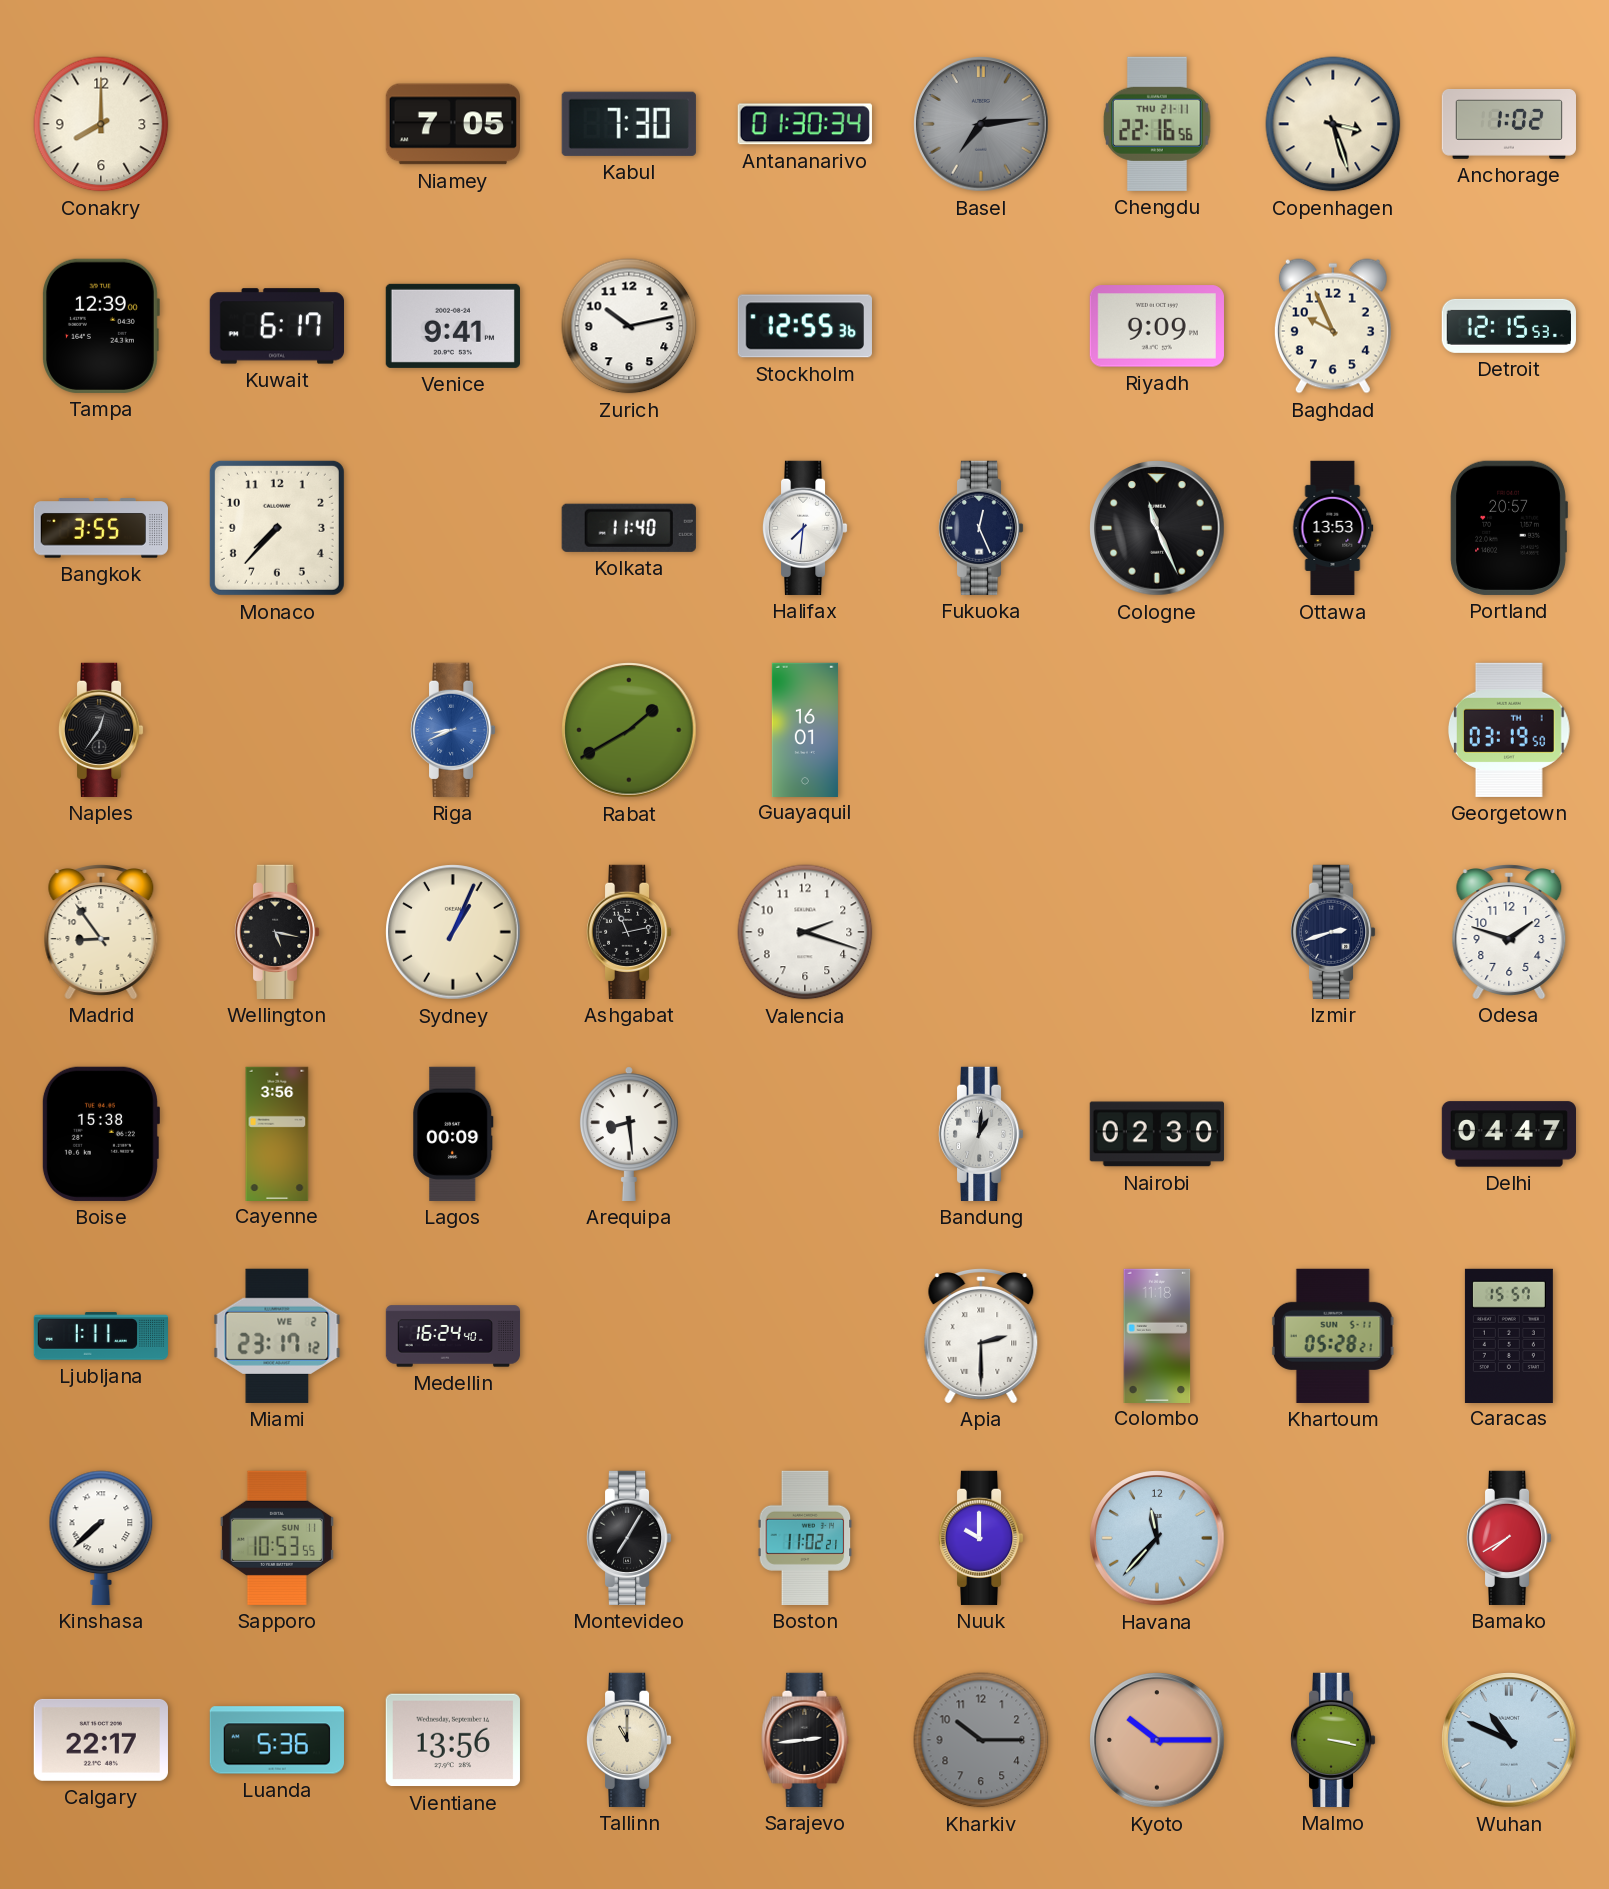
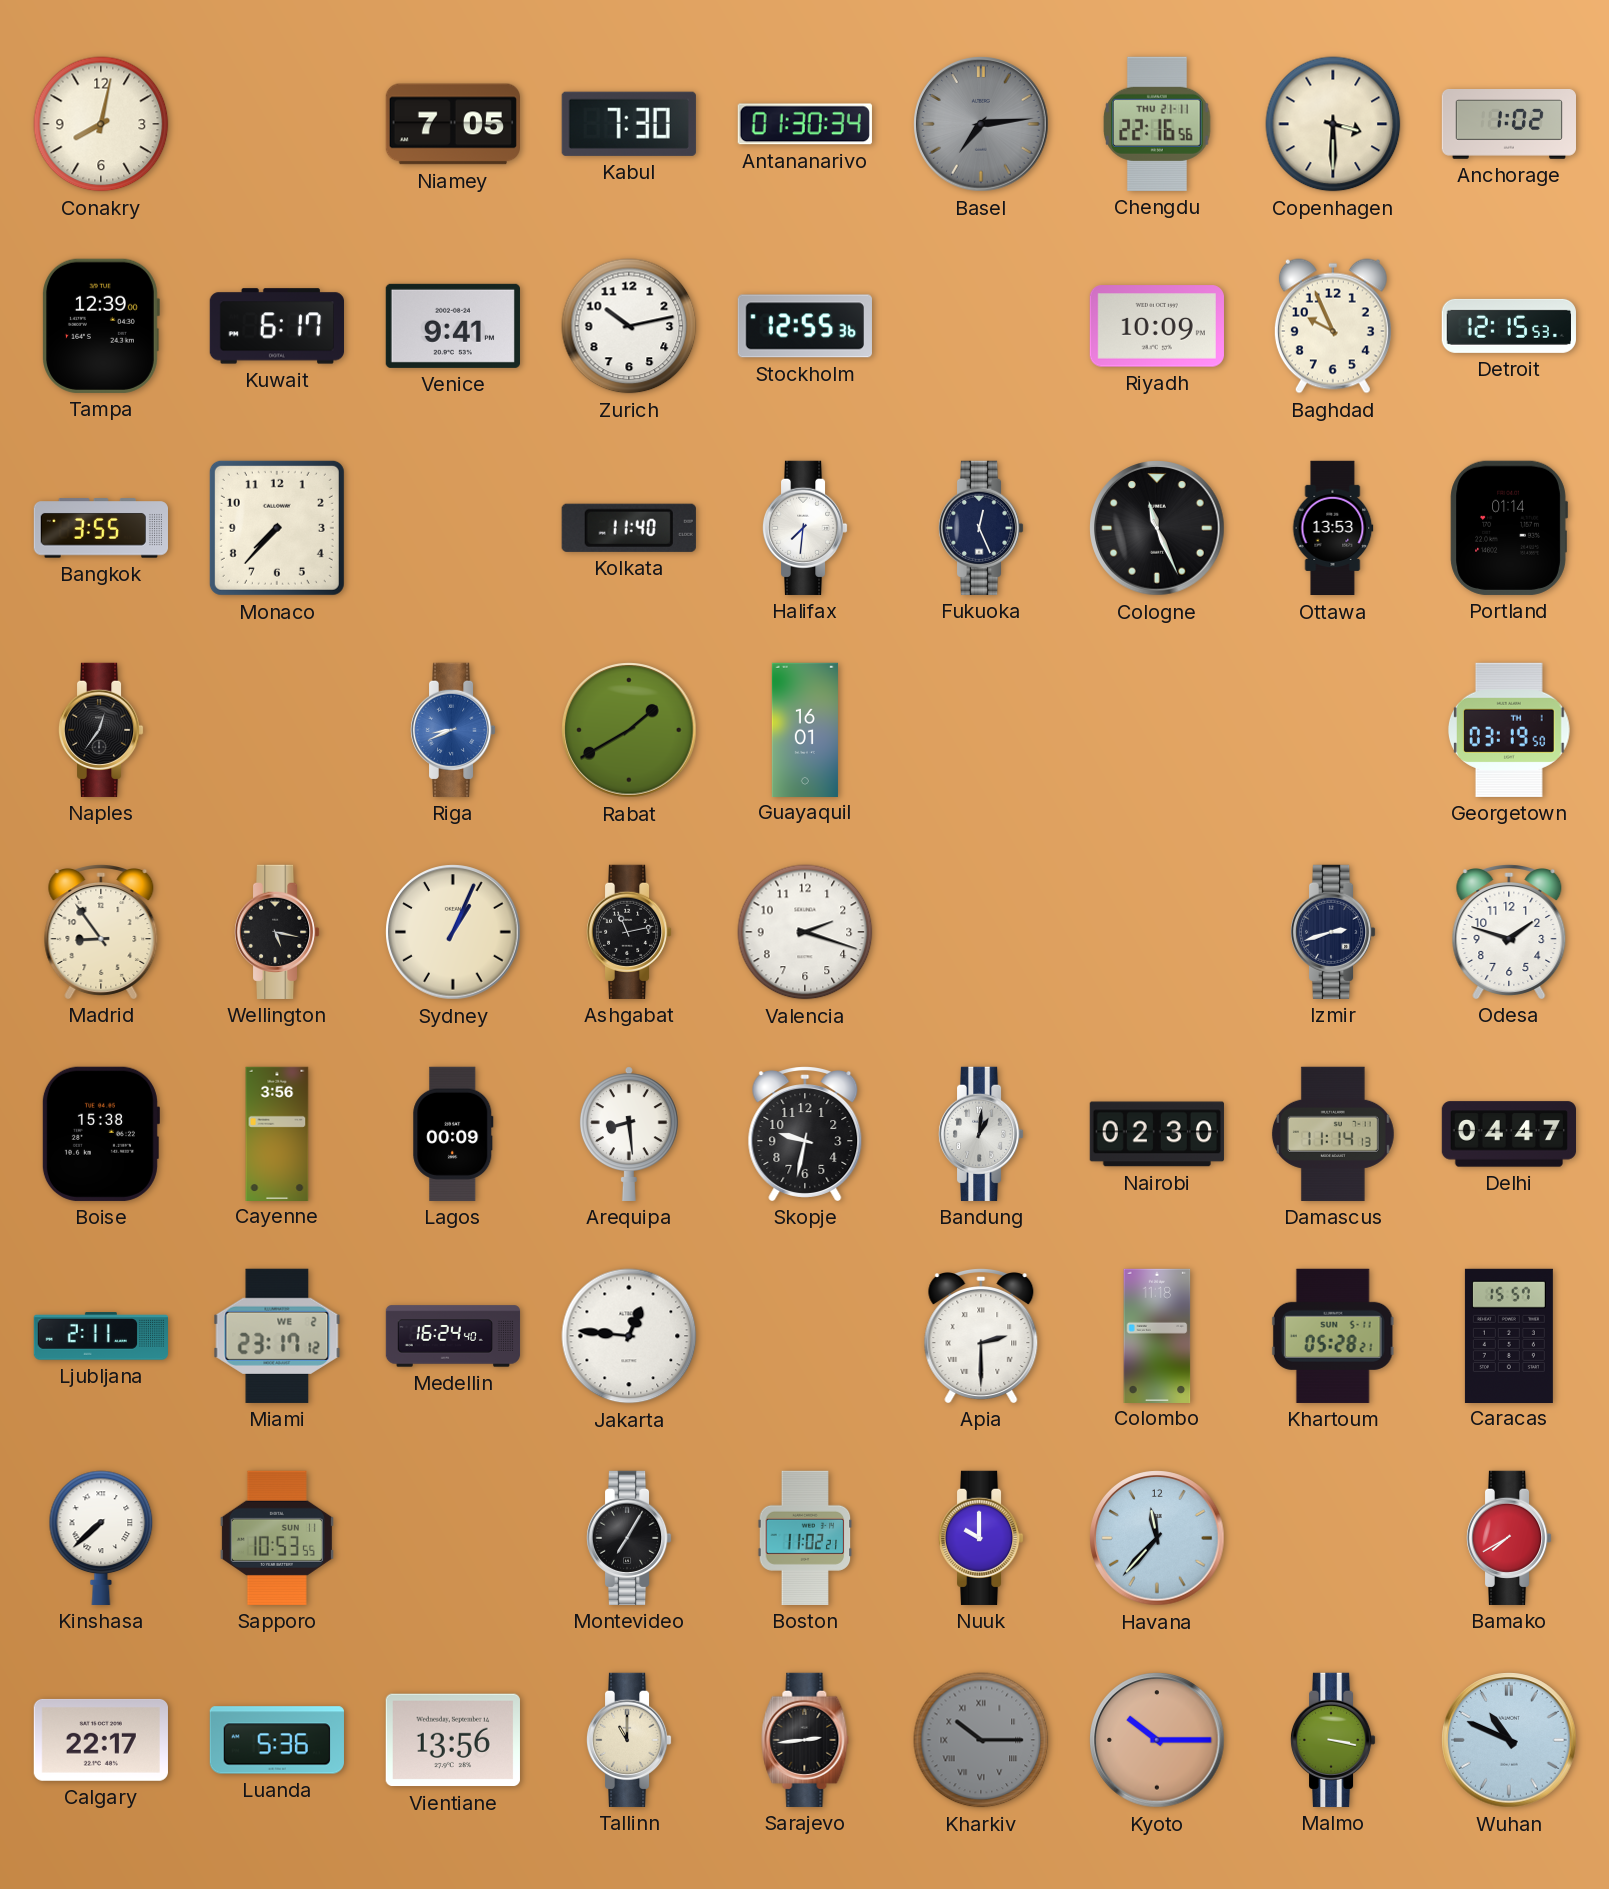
Conakry: 8:00 -> 8:02
Copenhagen: 3:27 -> 3:30
Riyadh: 9:09 -> 10:09
Portland: 20:57 -> 01:14
Skopje: none -> 9:32
Damascus: none -> 11:14
Ljubljana: 1:11 -> 2:11
Jakarta: none -> 12:46
Kharkiv numerals: Arabic -> Roman
